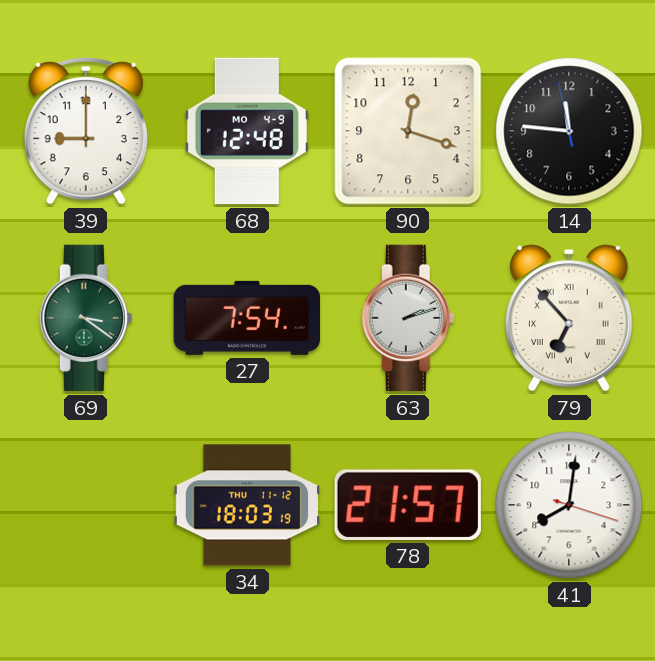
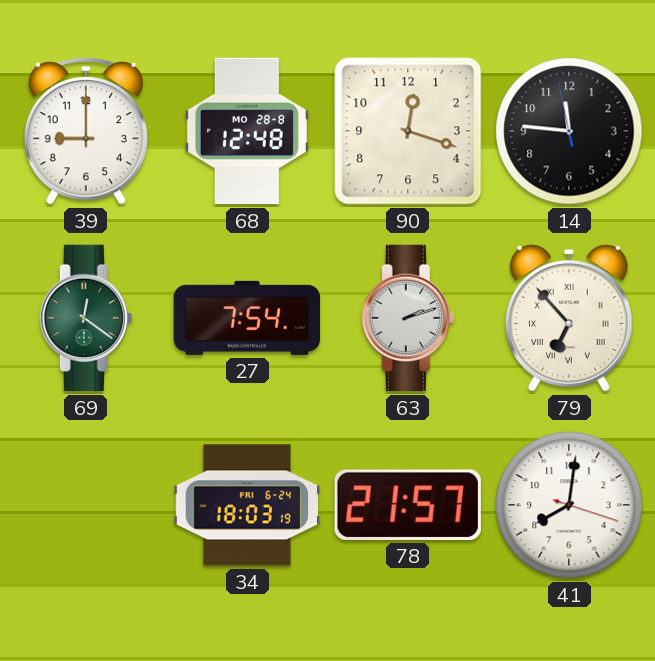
68 date: MO 4-9 -> MO 28-8
69: 3:21 -> 12:21
34 date: THU 11-12 -> FRI 6-24
